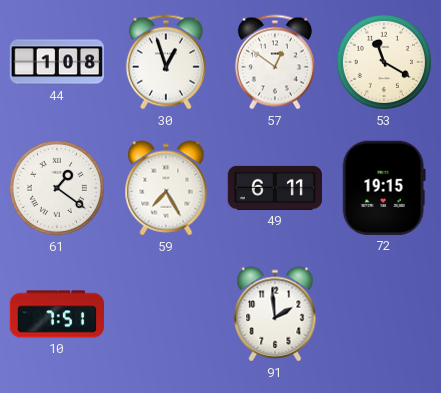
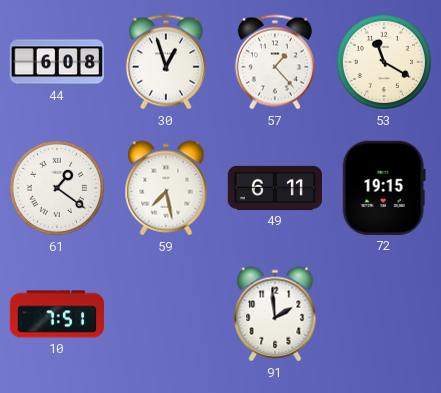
44: 1:08 -> 6:08
57: 12:51 -> 1:23
59: 7:25 -> 7:28
